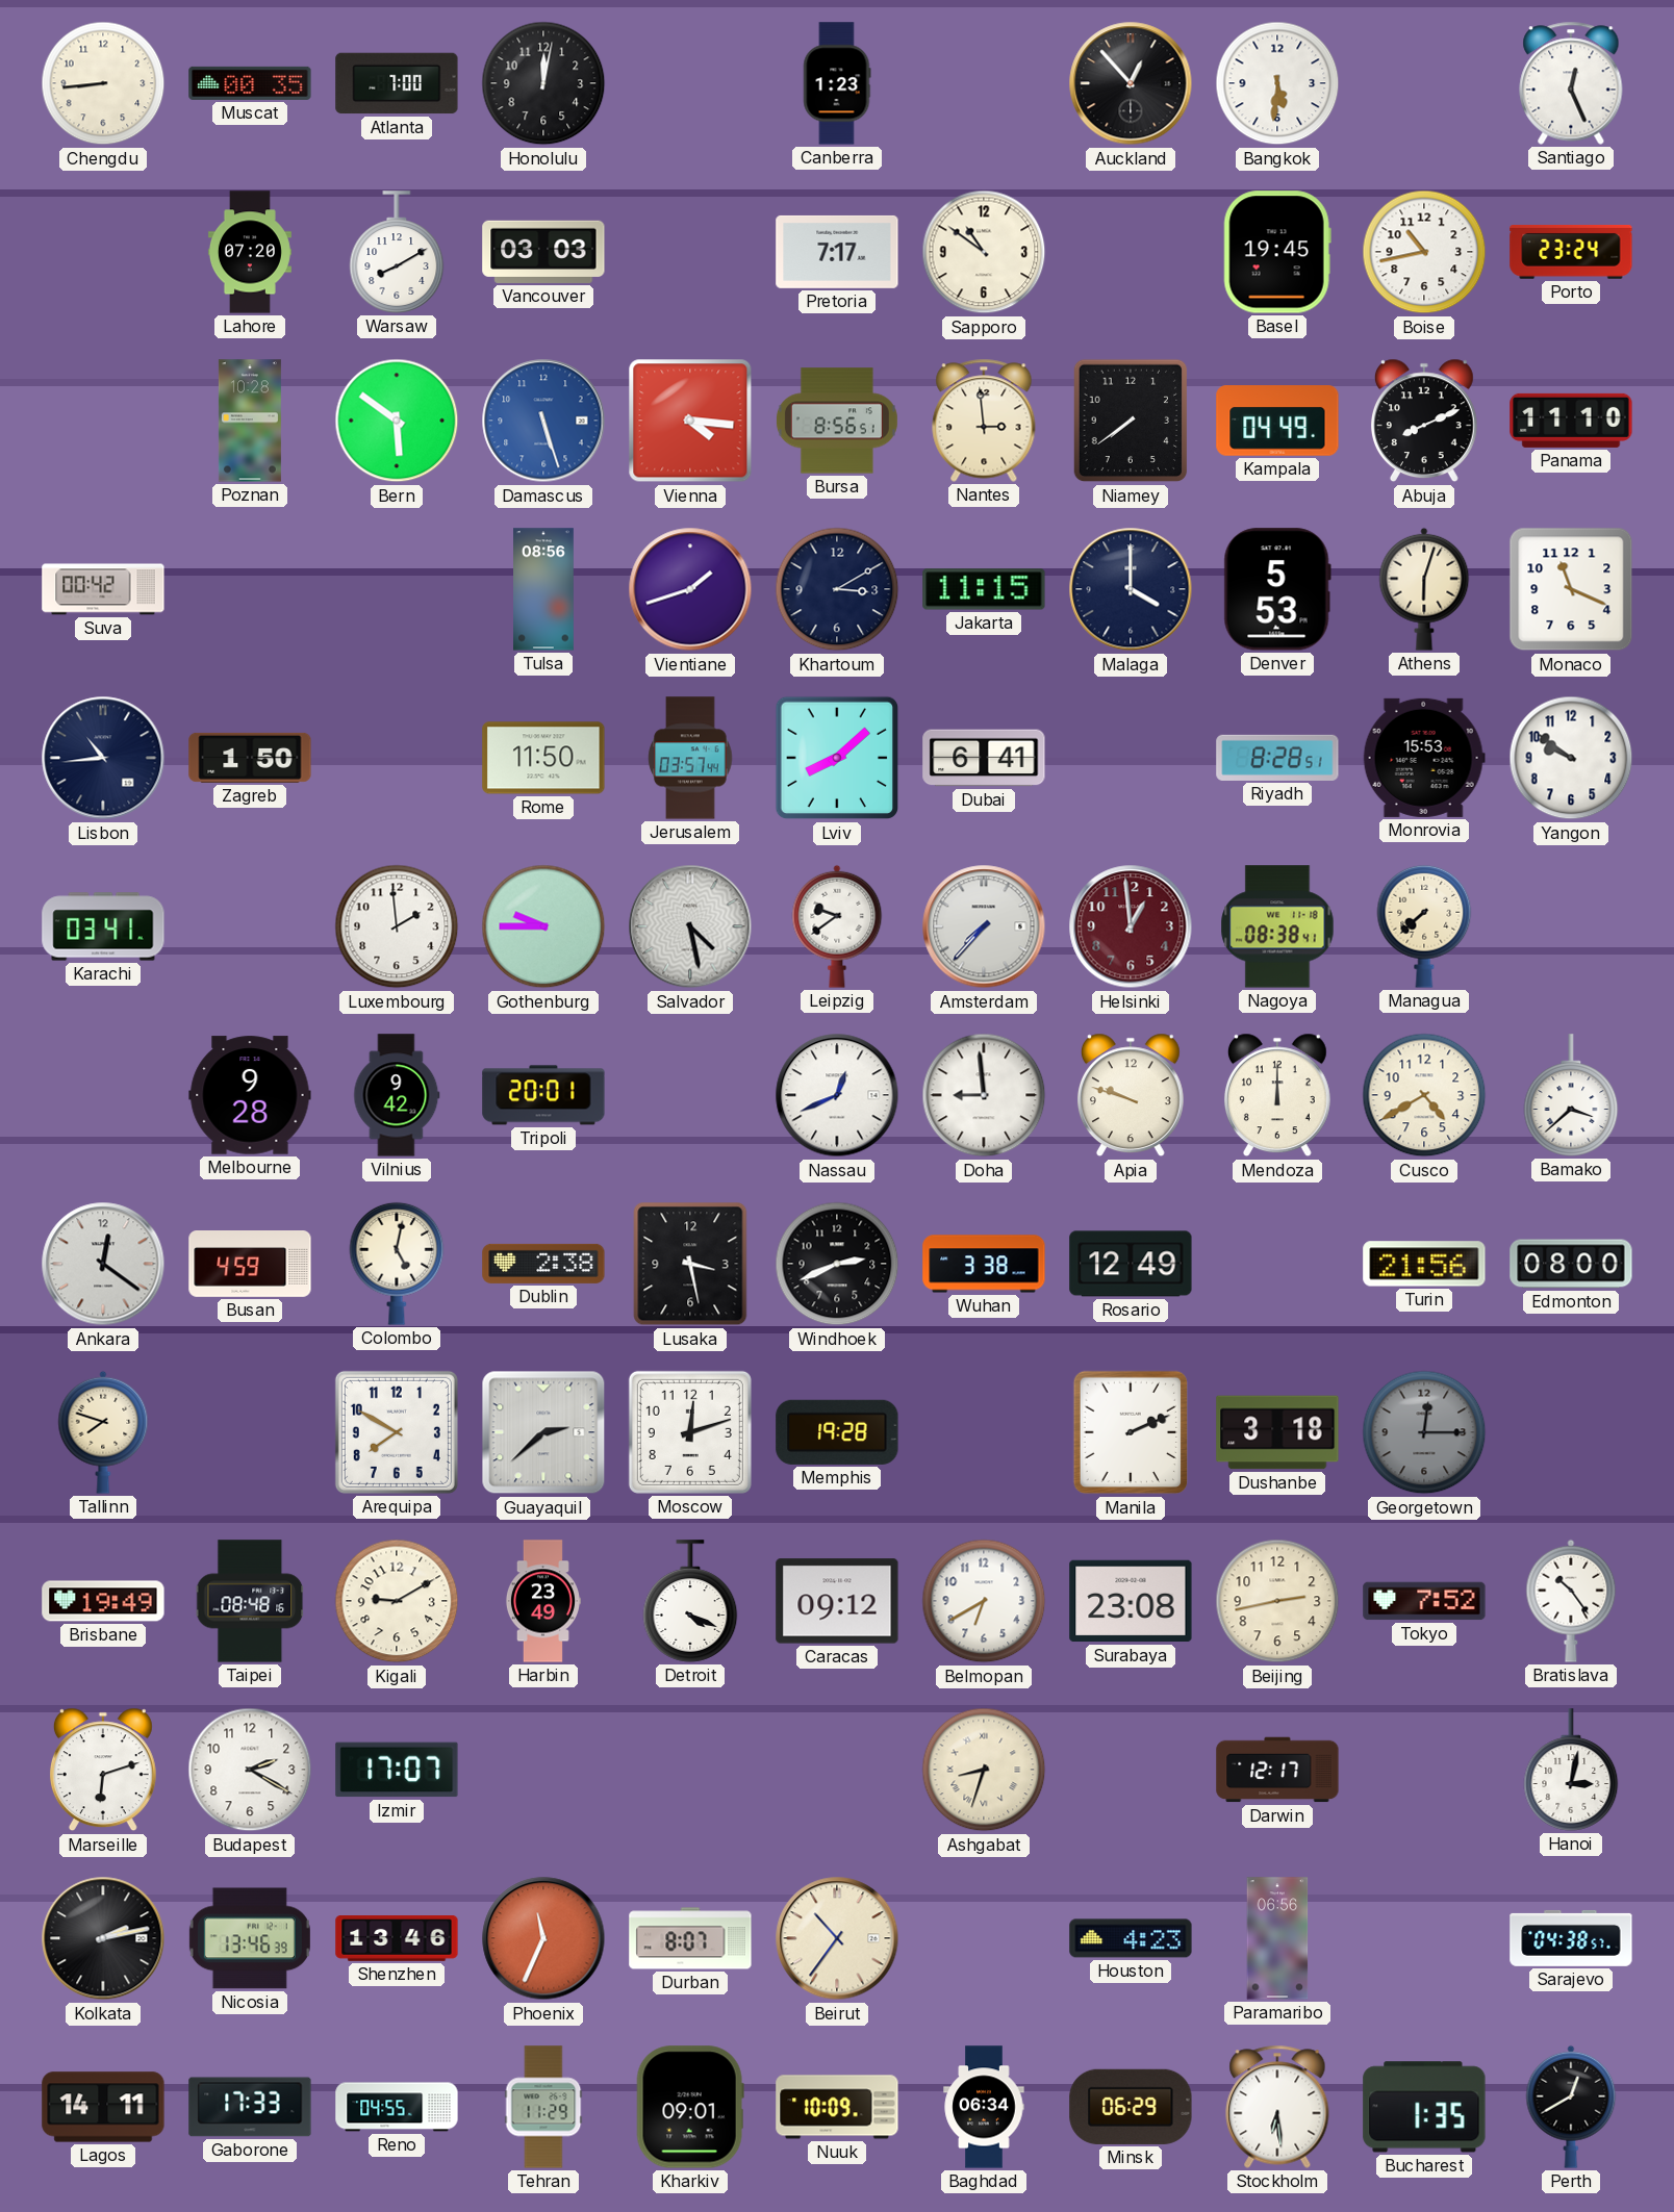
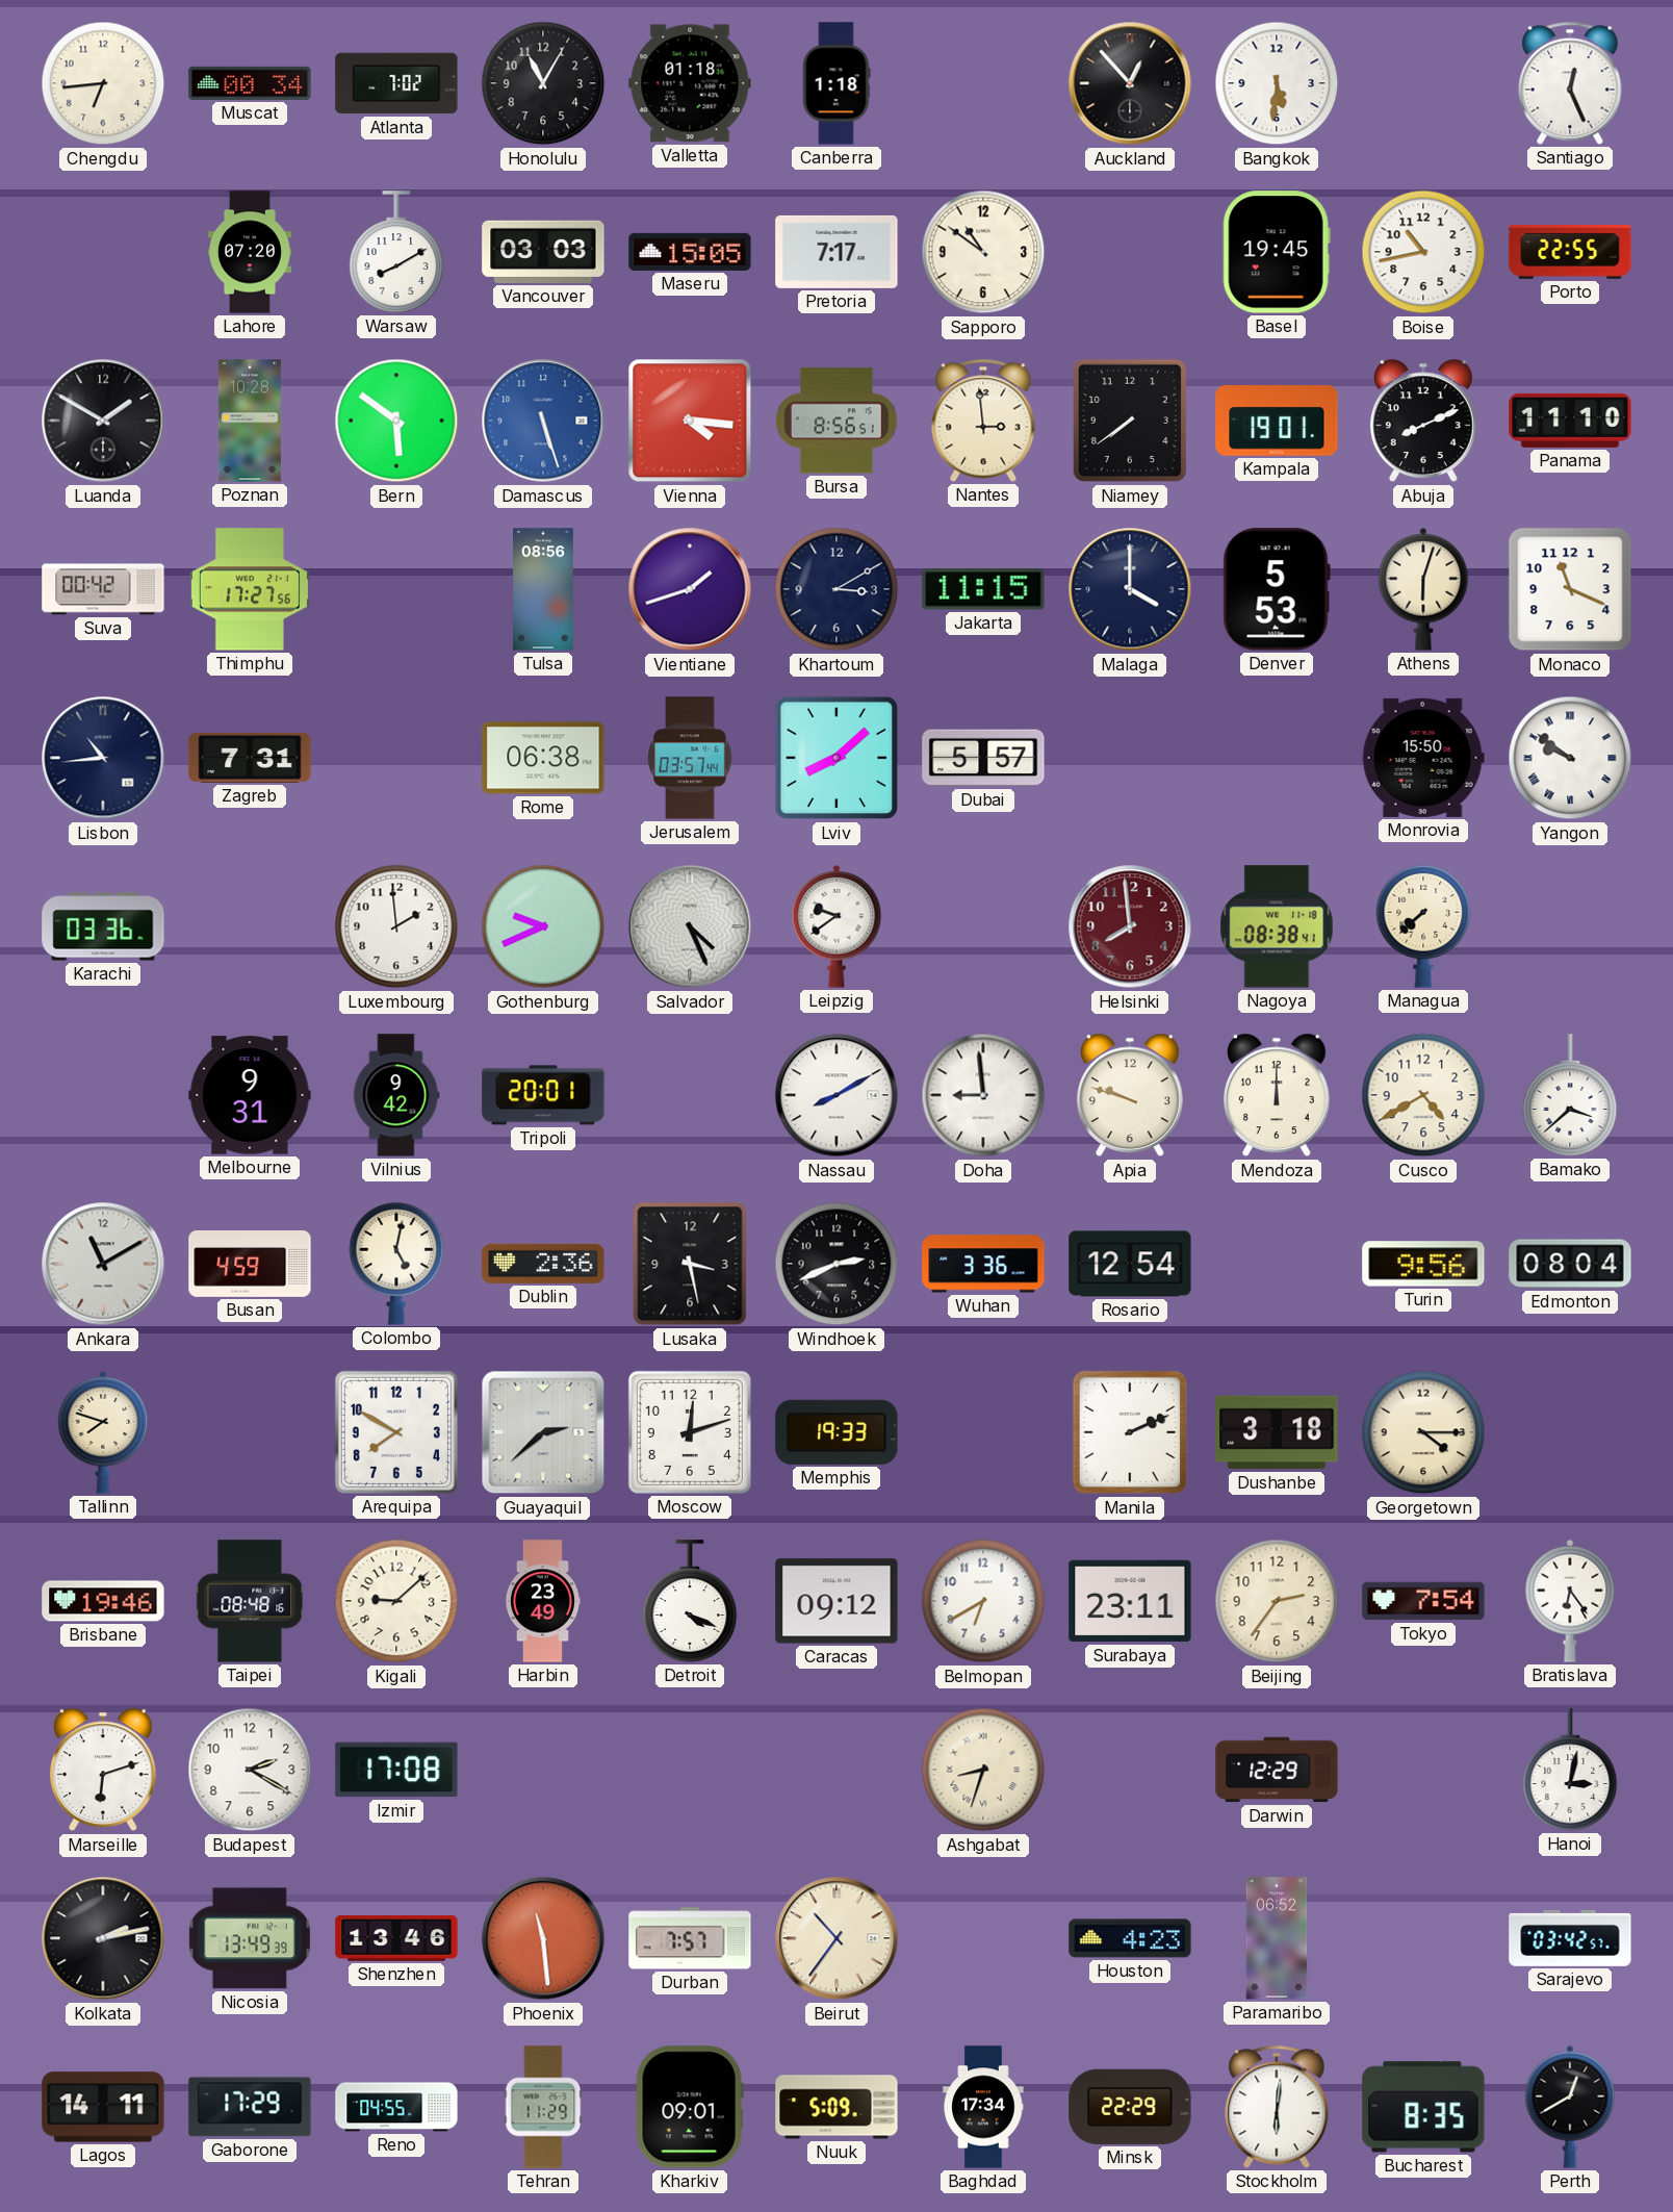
Chengdu: 8:44 -> 6:44
Muscat: 00:35 -> 00:34
Atlanta: 7:00 -> 7:02
Honolulu: 12:02 -> 11:05
Valletta: none -> 01:18
Canberra: 1:23 -> 1:18
Maseru: none -> 15:05
Porto: 23:24 -> 22:55
Luanda: none -> 1:50
Kampala: 04:49 -> 19:01
Thimphu: none -> 17:27
Zagreb: 1:50 -> 7:31
Rome: 11:50 -> 06:38
Dubai: 6:41 -> 5:57
Riyadh: 8:28 -> none
Monrovia: 15:53 -> 15:50
Yangon numerals: Arabic -> Roman
Karachi: 03:41 -> 03:36
Gothenburg: 9:45 -> 9:41
Salvador: 4:28 -> 4:26
Amsterdam: 7:37 -> none
Helsinki: 12:59 -> 7:59
Melbourne: 9:28 -> 9:31
Nassau: 12:41 -> 8:10
Ankara: 12:21 -> 11:10
Dublin: 2:38 -> 2:36
Wuhan: 3:38 -> 3:36
Rosario: 12:49 -> 12:54
Turin: 21:56 -> 9:56
Edmonton: 08:00 -> 08:04
Memphis: 19:28 -> 19:33
Georgetown: 12:15 -> 4:15
Georgetown dial: grey -> cream
Brisbane: 19:49 -> 19:46
Kigali: 9:10 -> 9:08
Surabaya: 23:08 -> 23:11
Beijing: 2:43 -> 2:36
Tokyo: 7:52 -> 7:54
Bratislava: 10:24 -> 6:24
Izmir: 17:07 -> 17:08
Darwin: 12:17 -> 12:29
Nicosia: 13:46 -> 13:49
Phoenix: 11:34 -> 11:29
Durban: 8:07 -> 7:57
Paramaribo: 06:56 -> 06:52
Sarajevo: 04:38 -> 03:42
Gaborone: 17:33 -> 17:29
Nuuk: 10:09 -> 5:09
Baghdad: 06:34 -> 17:34
Minsk: 06:29 -> 22:29
Stockholm: 6:29 -> 6:01
Bucharest: 1:35 -> 8:35
